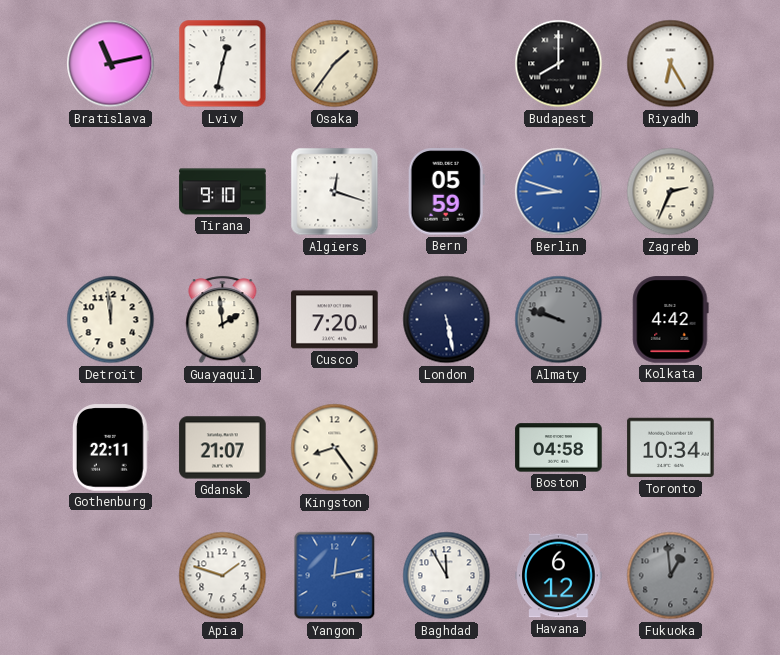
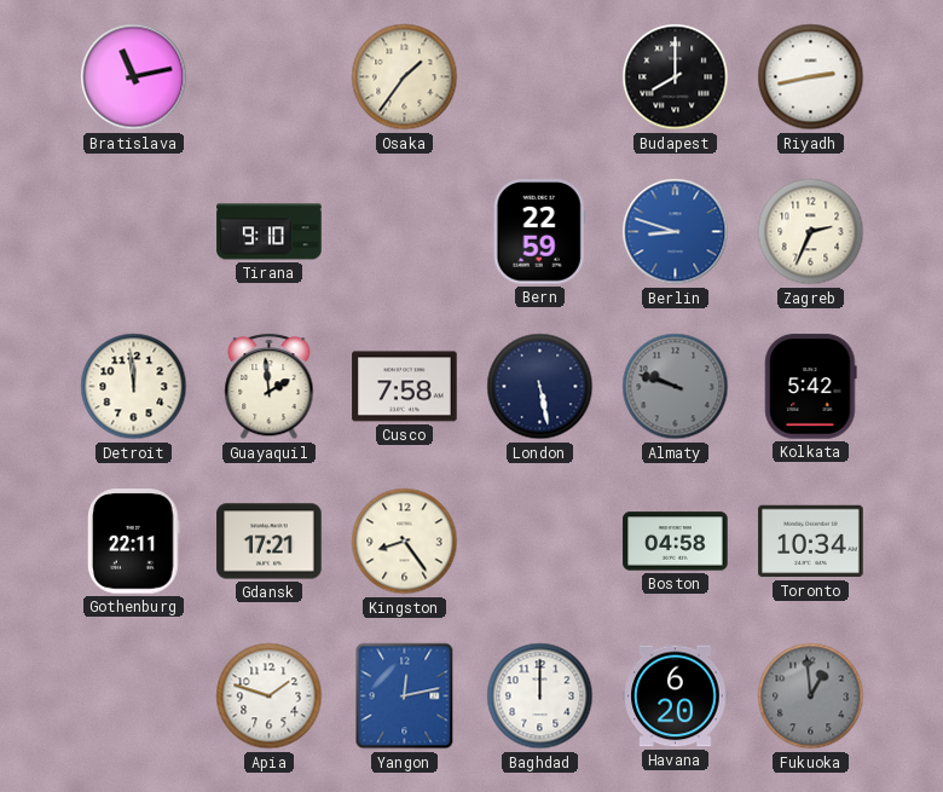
Lviv: 12:32 -> none
Riyadh: 6:25 -> 2:43
Algiers: 12:18 -> none
Bern: 05:59 -> 22:59
Cusco: 7:20 -> 7:58
Kolkata: 4:42 -> 5:42
Gdansk: 21:07 -> 17:21
Baghdad: 11:55 -> 12:00
Havana: 6:12 -> 6:20
